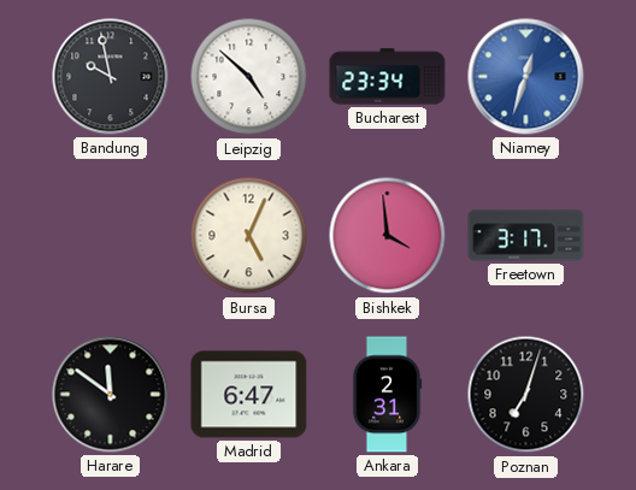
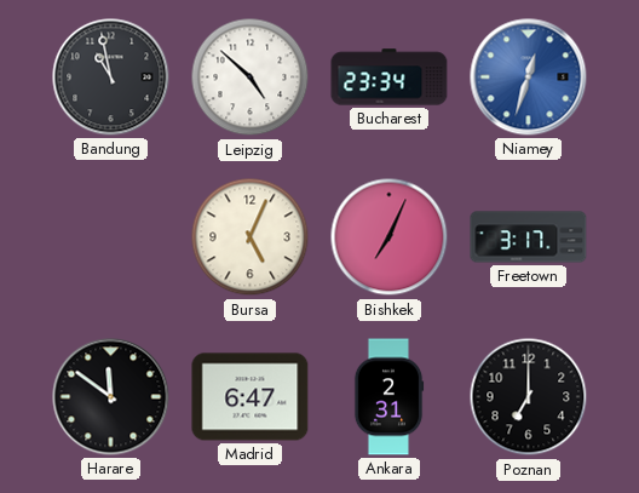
Bandung: 9:58 -> 10:58
Bishkek: 3:59 -> 7:04
Poznan: 7:03 -> 7:00
